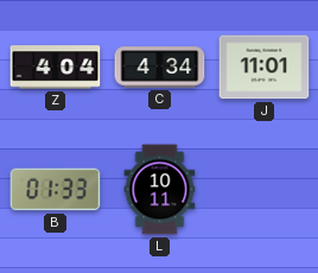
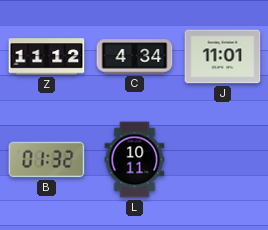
Z: 4:04 -> 11:12
B: 01:33 -> 01:32
